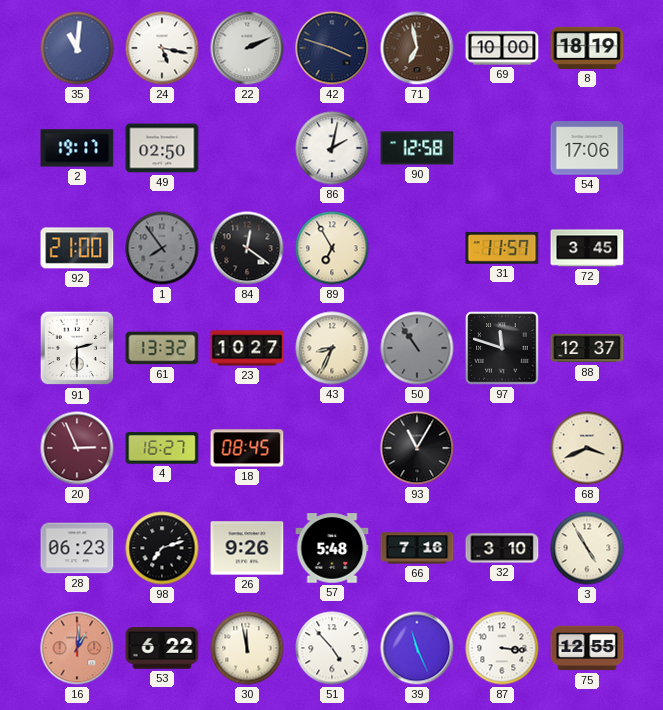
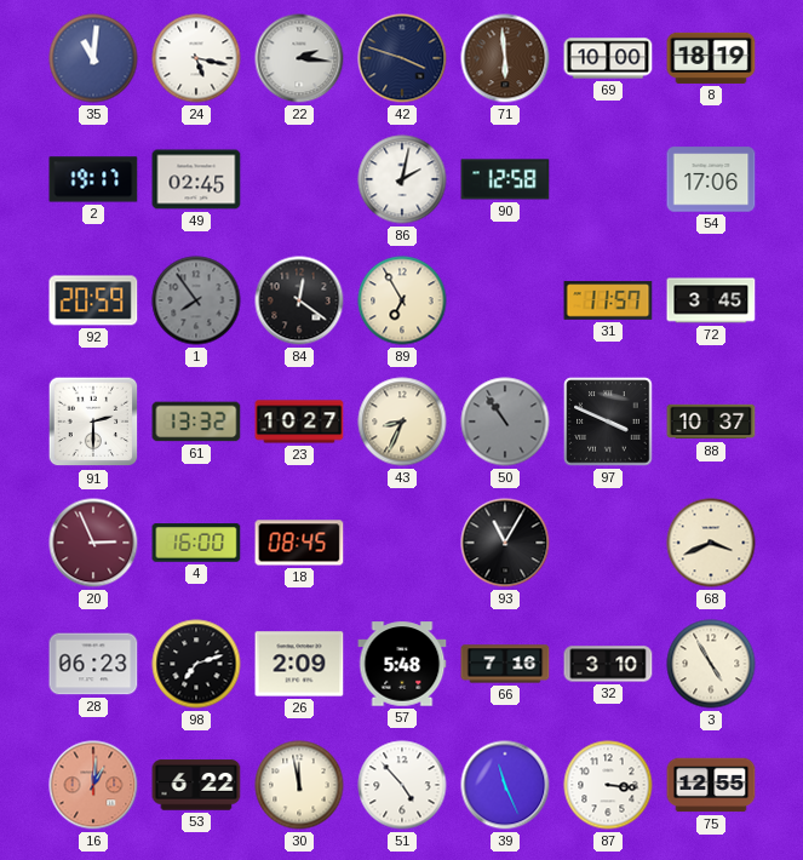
22: 2:11 -> 2:16
71: 6:58 -> 5:59
49: 02:50 -> 02:45
92: 21:00 -> 20:59
97: 11:48 -> 3:49
88: 12:37 -> 10:37
4: 16:27 -> 16:00
26: 9:26 -> 2:09
